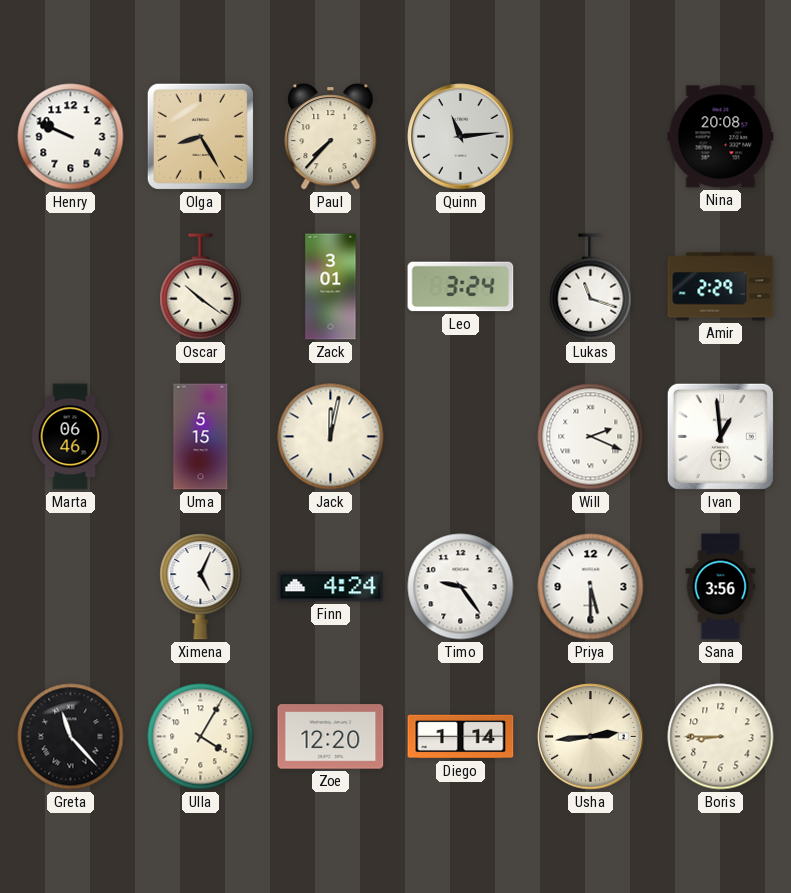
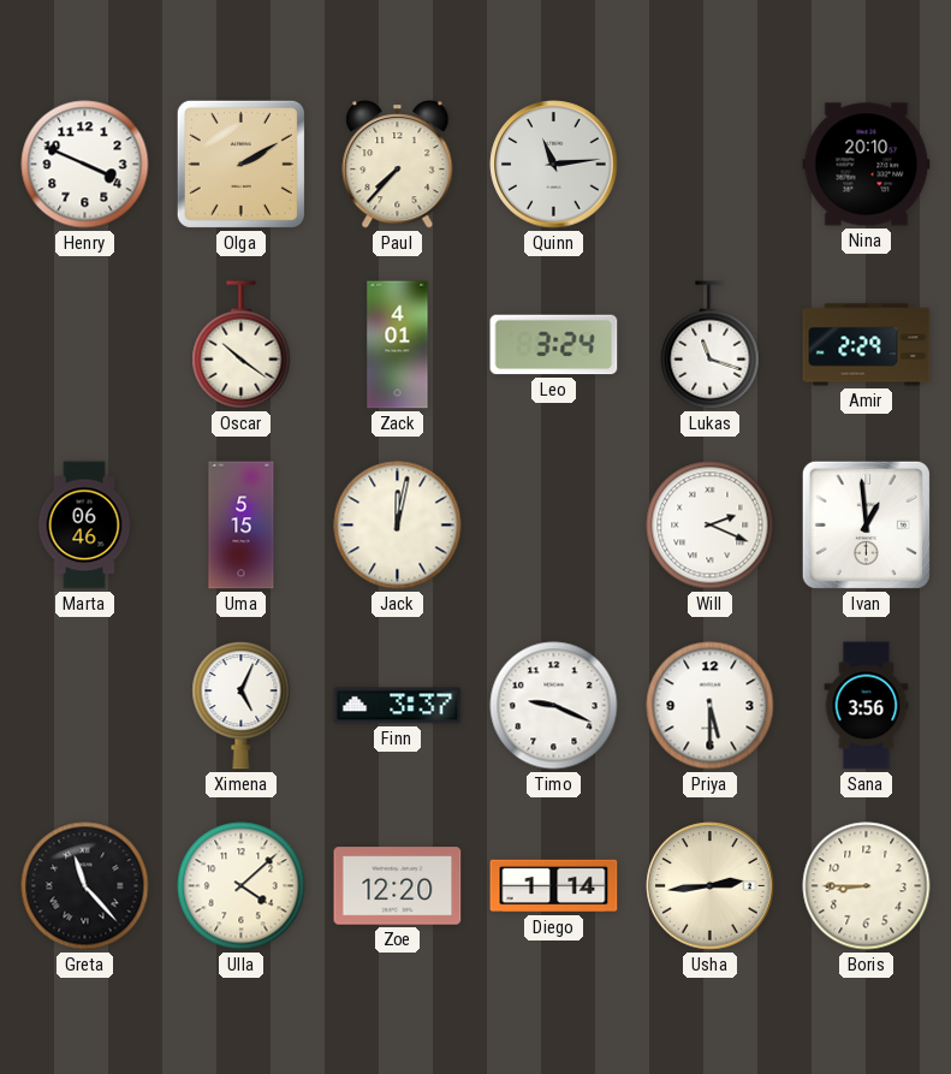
Henry: 9:49 -> 3:49
Olga: 8:25 -> 2:10
Nina: 20:08 -> 20:10
Zack: 3:01 -> 4:01
Finn: 4:24 -> 3:37
Timo: 9:24 -> 9:19
Ulla: 4:05 -> 4:08
